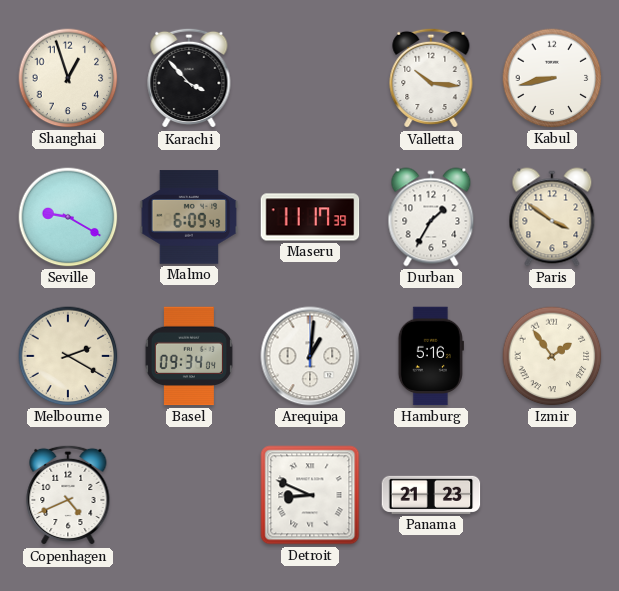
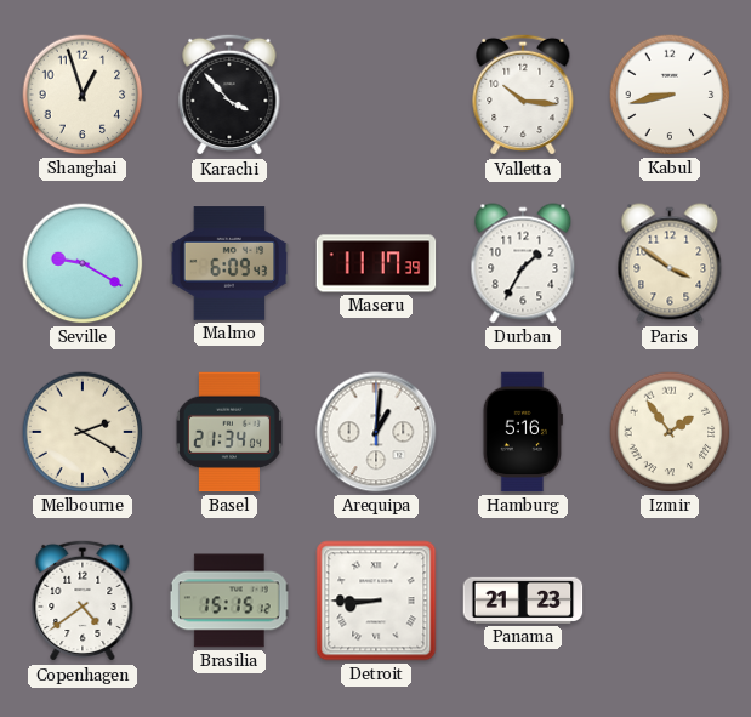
Basel: 09:34 -> 21:34
Copenhagen: 4:41 -> 4:39
Brasilia: none -> 15:15
Detroit: 8:49 -> 8:45
